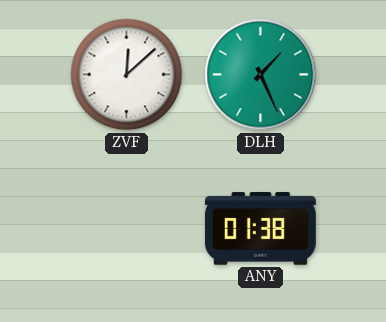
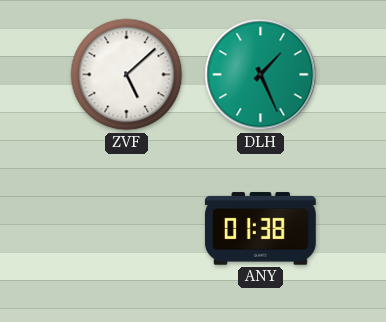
ZVF: 12:08 -> 5:08
